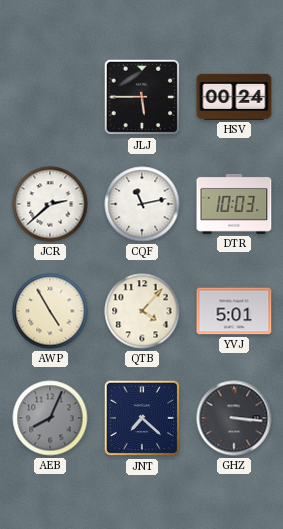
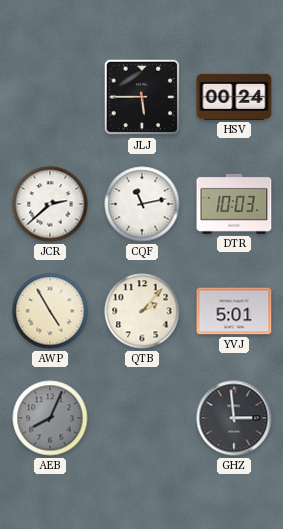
QTB: 4:07 -> 2:07
JNT: 7:22 -> none
GHZ: 3:16 -> 2:59
